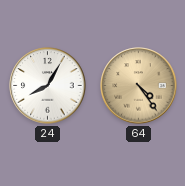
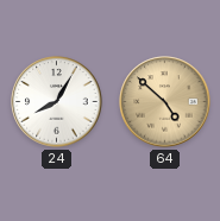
64: 4:24 -> 4:52
